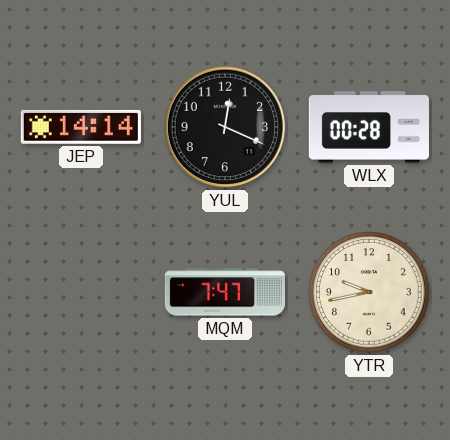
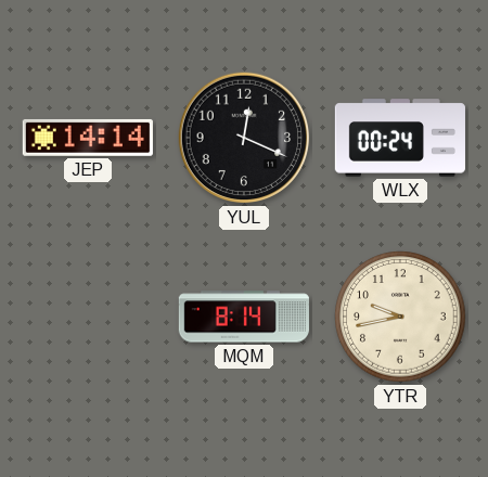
WLX: 00:28 -> 00:24
MQM: 7:47 -> 8:14
